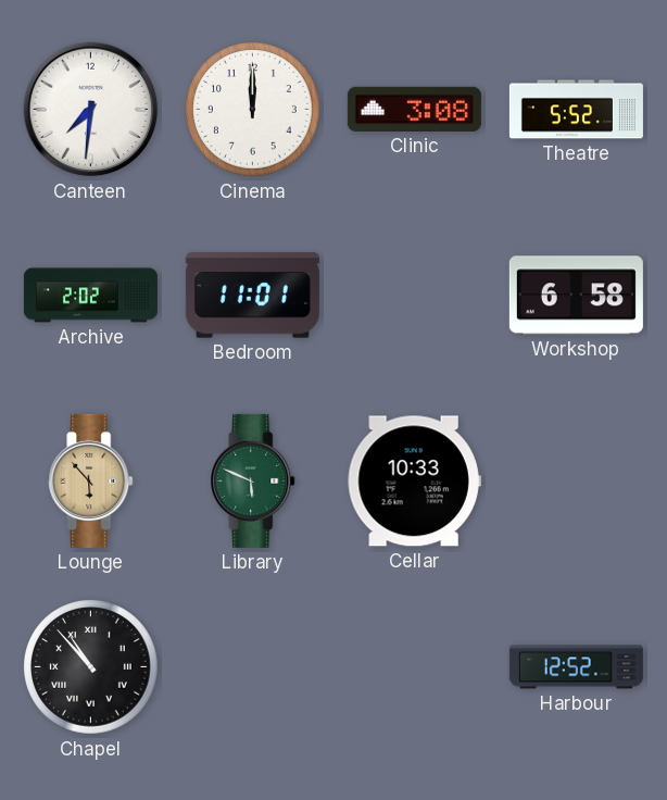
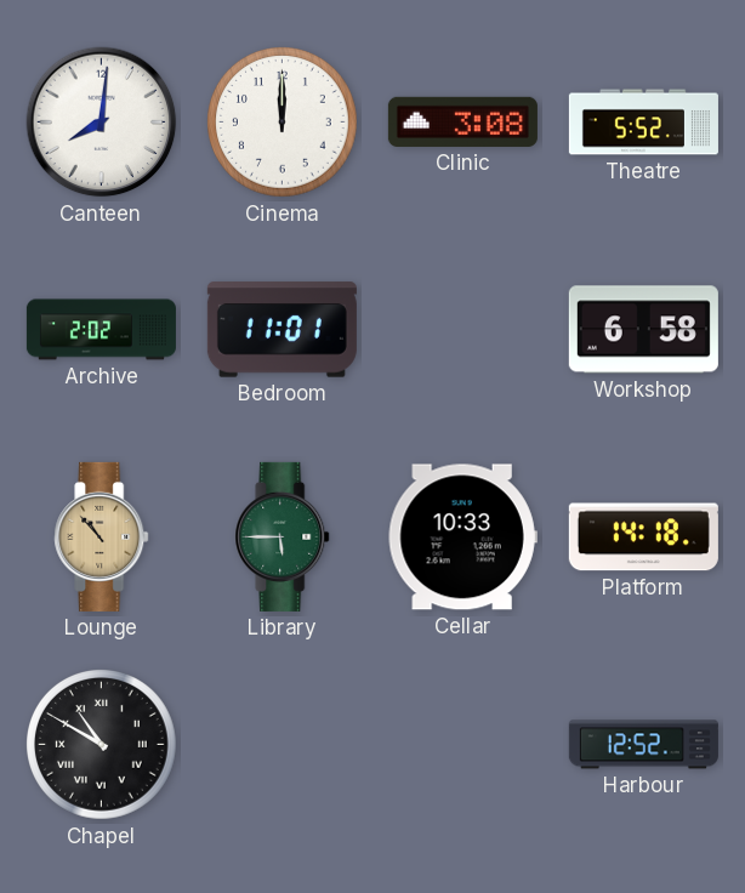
Canteen: 7:31 -> 8:01
Lounge: 5:53 -> 10:53
Library: 5:49 -> 5:45
Platform: none -> 14:18
Chapel: 10:53 -> 10:50
